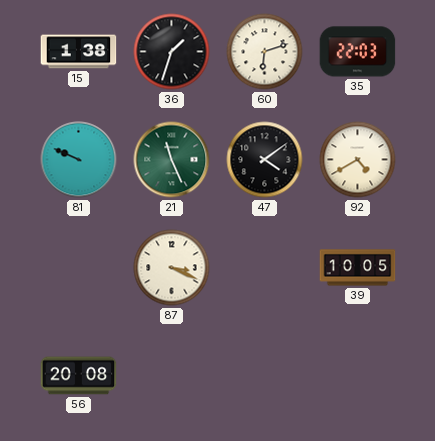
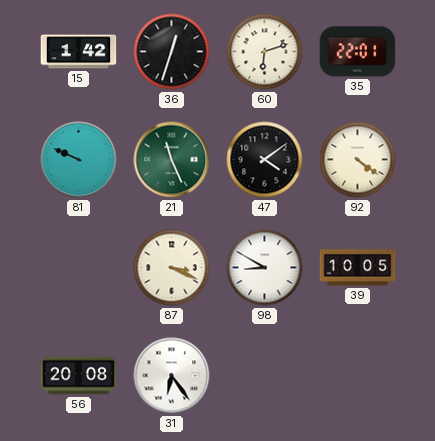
15: 1:38 -> 1:42
36: 1:33 -> 12:33
35: 22:03 -> 22:01
92: 4:40 -> 4:21
98: none -> 8:50
31: none -> 6:24
